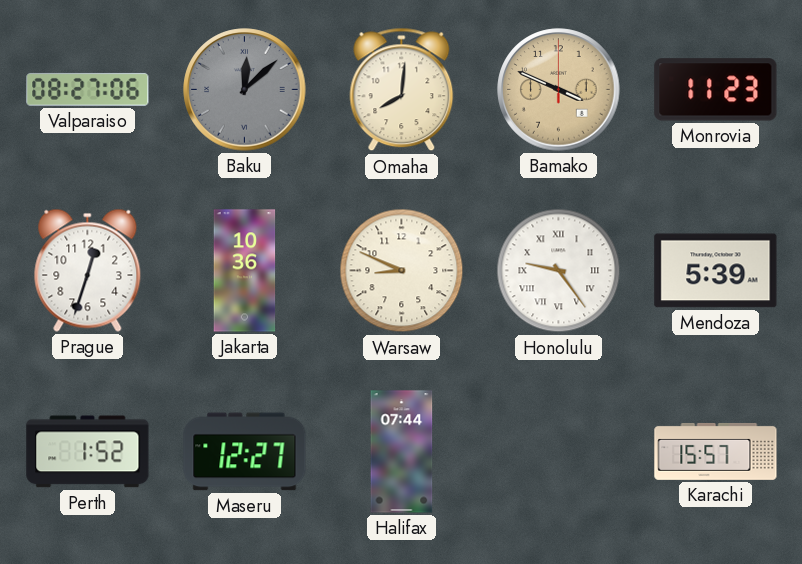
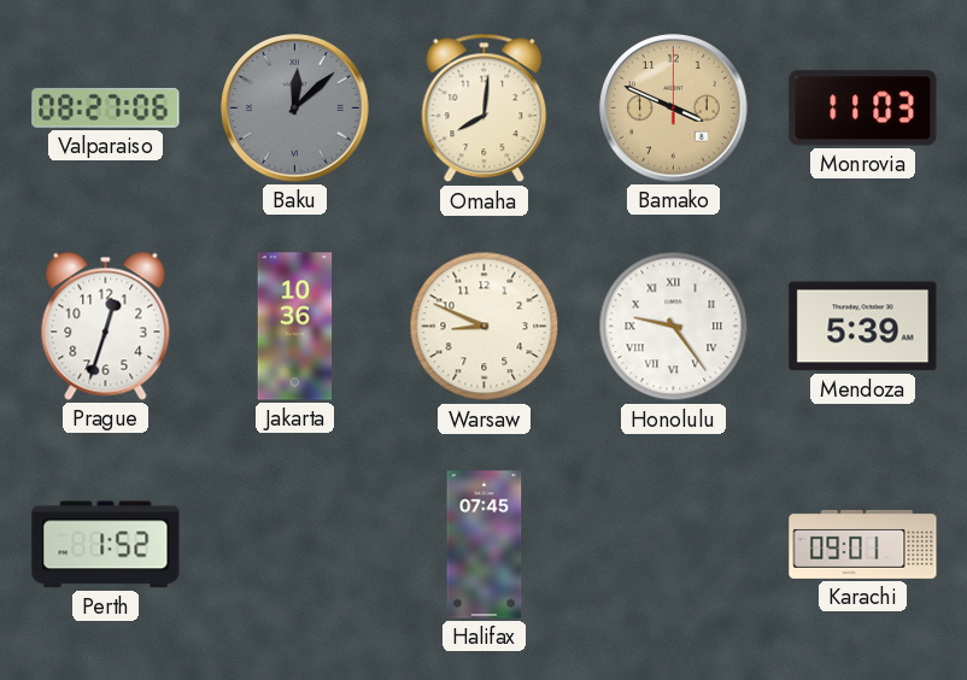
Monrovia: 11:23 -> 11:03
Maseru: 12:27 -> none
Halifax: 07:44 -> 07:45
Karachi: 15:57 -> 09:01
